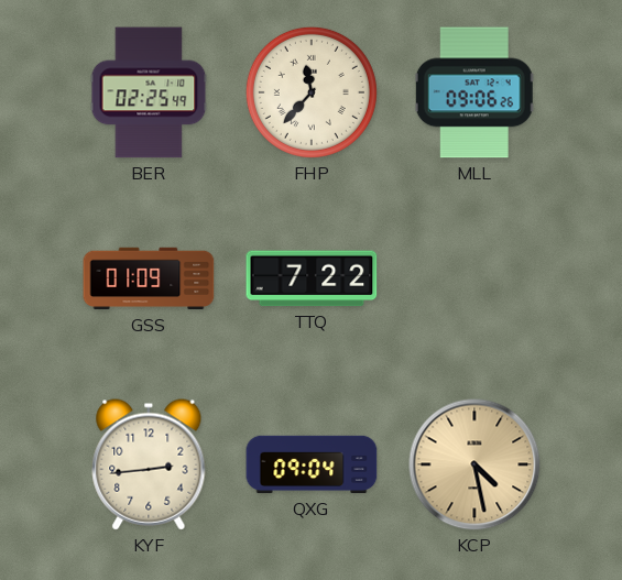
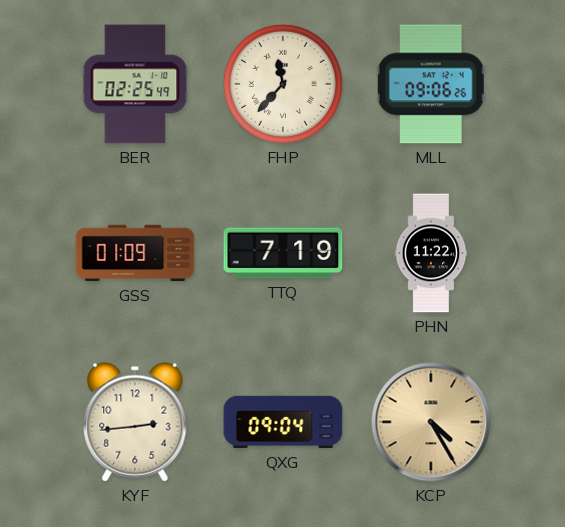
TTQ: 7:22 -> 7:19
PHN: none -> 11:22
KCP: 4:28 -> 4:25
